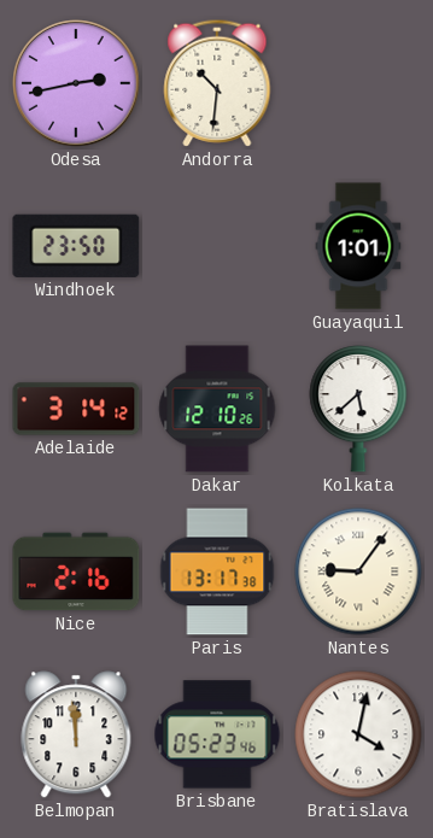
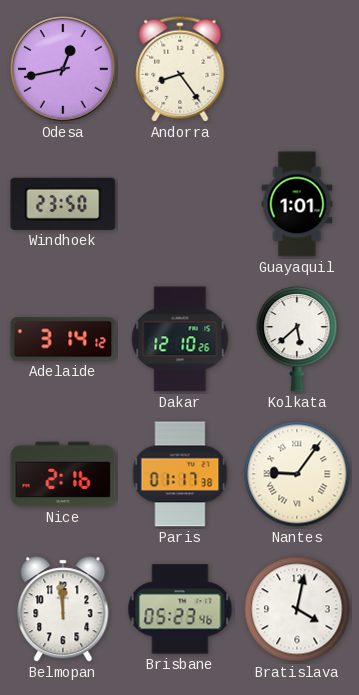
Odesa: 2:43 -> 12:43
Andorra: 10:31 -> 8:24
Paris: 13:17 -> 01:17
